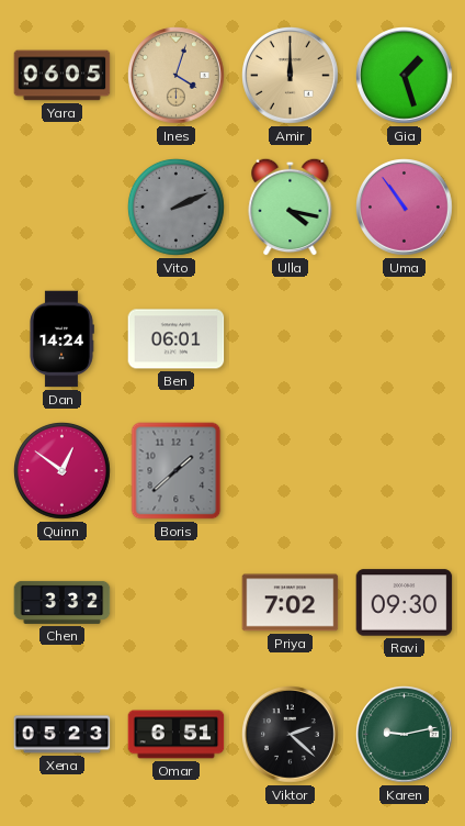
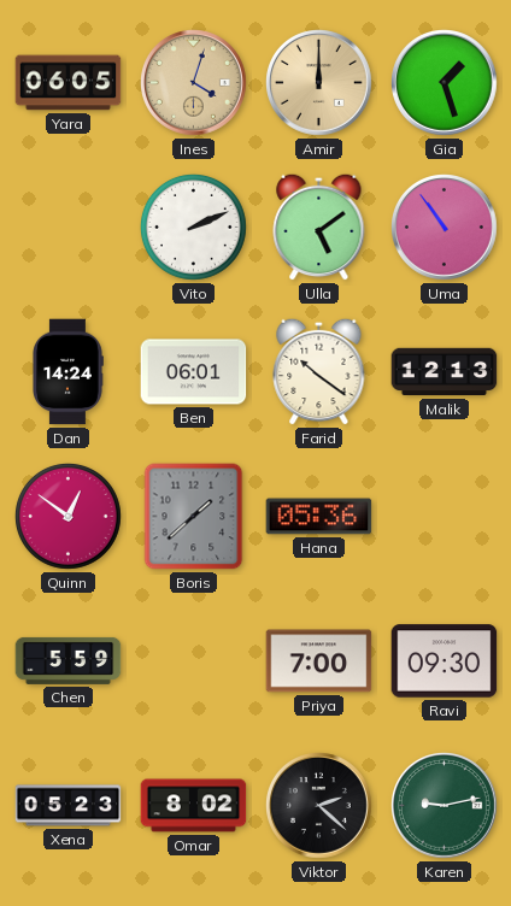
Vito dial: grey -> white
Ulla: 4:17 -> 5:09
Farid: none -> 10:21
Malik: none -> 12:13
Hana: none -> 05:36
Chen: 3:32 -> 5:59
Priya: 7:02 -> 7:00
Omar: 6:51 -> 8:02
